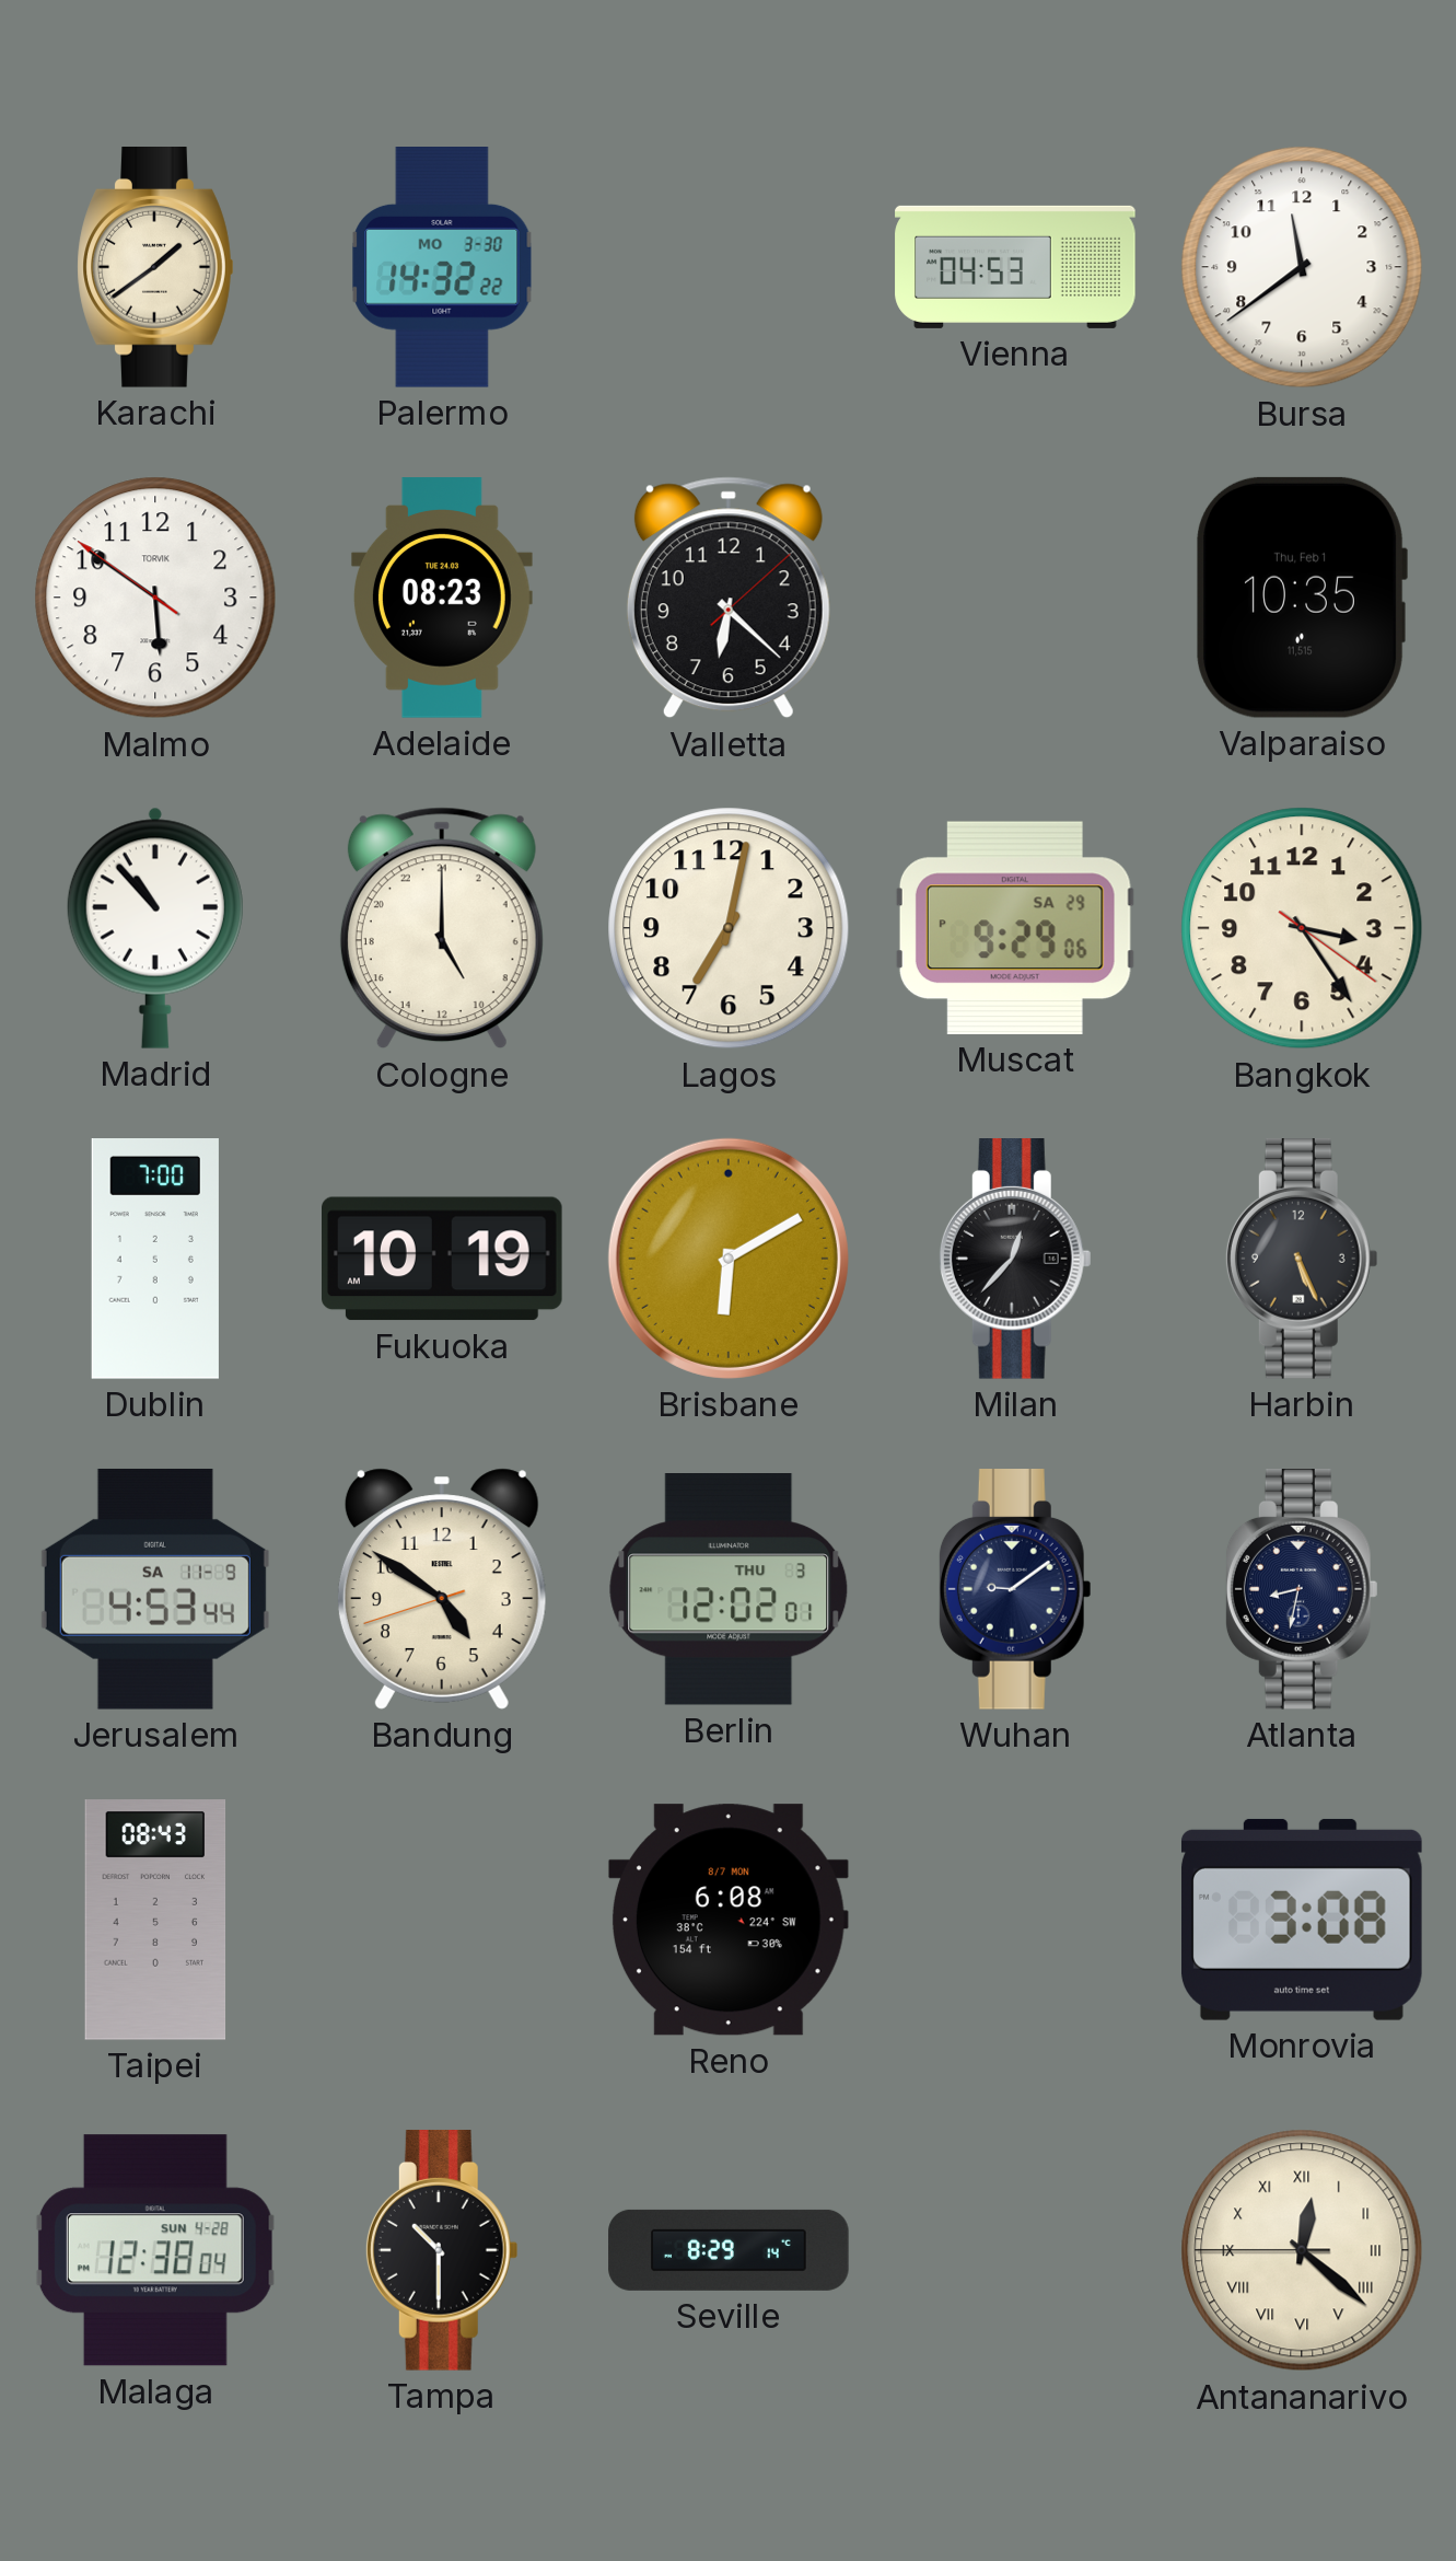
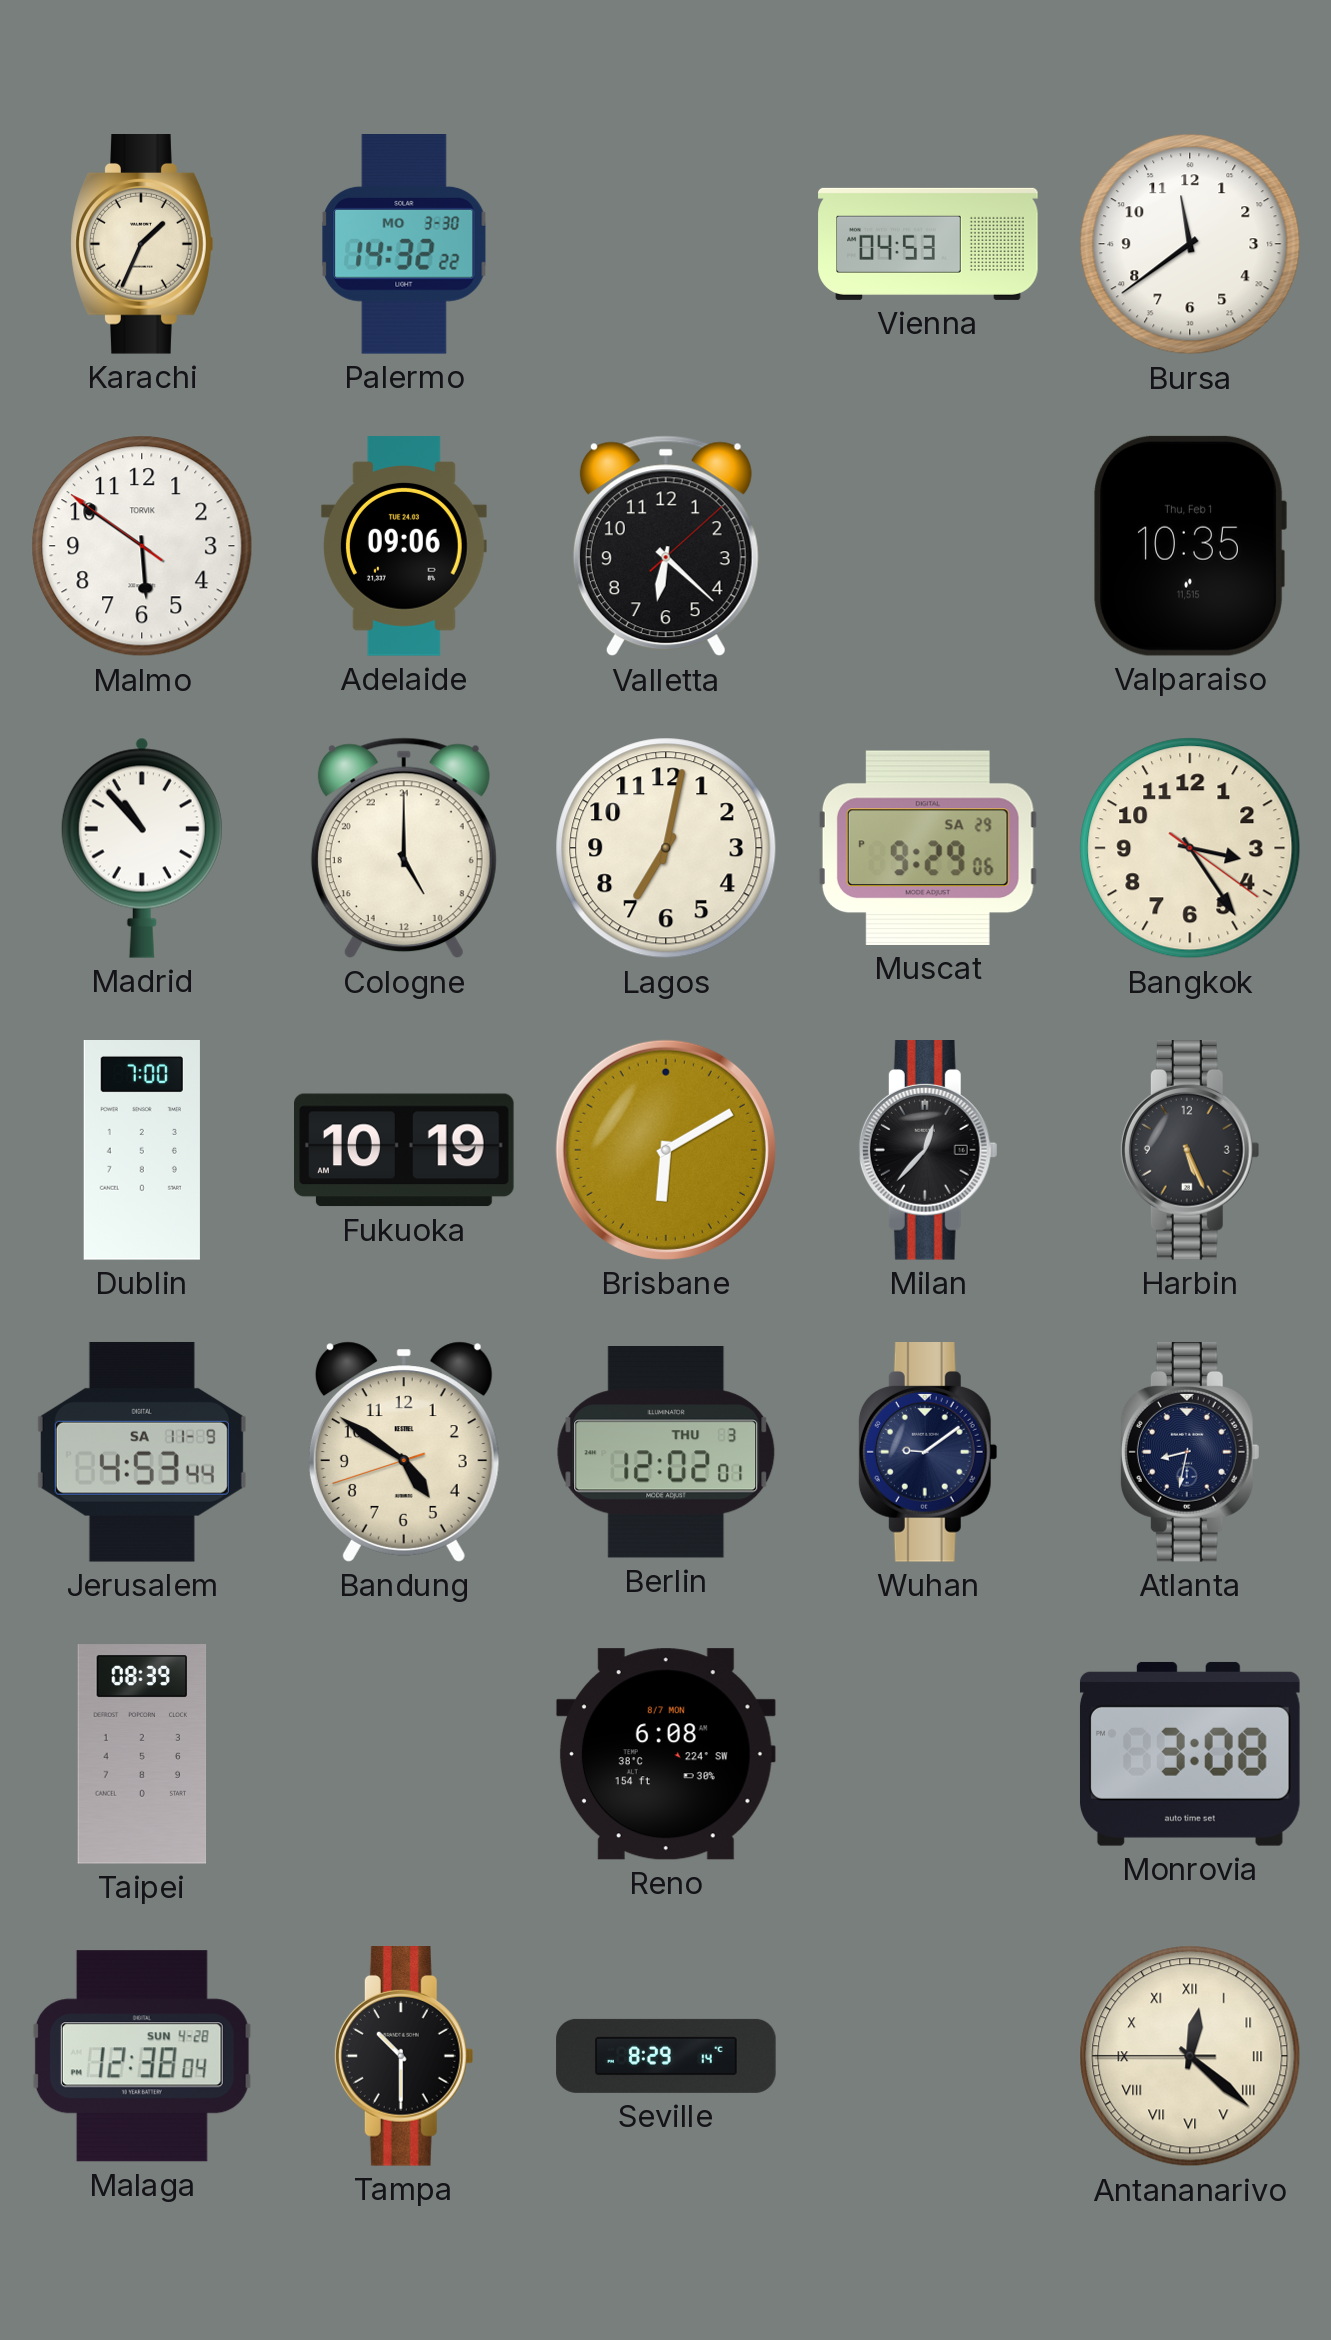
Karachi: 1:39 -> 1:34
Adelaide: 08:23 -> 09:06
Taipei: 08:43 -> 08:39
